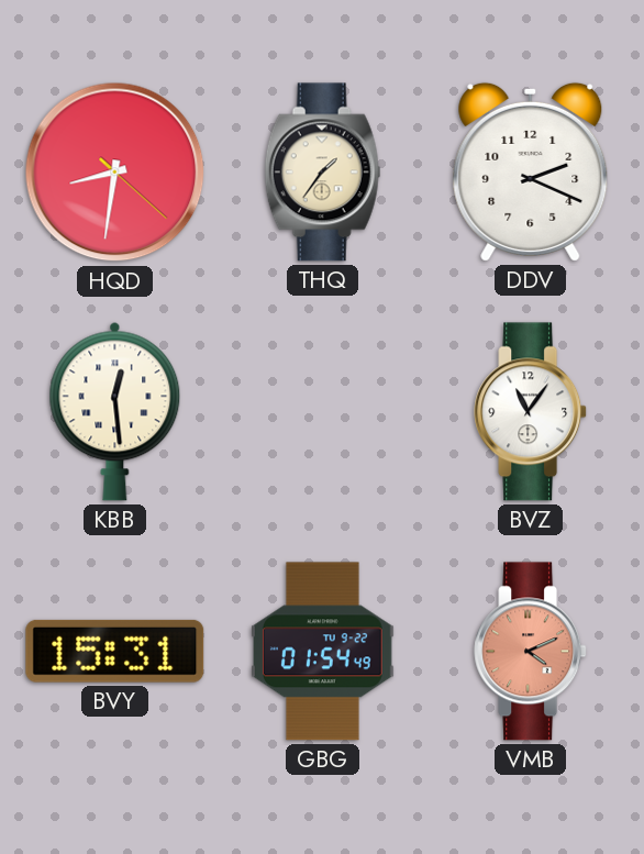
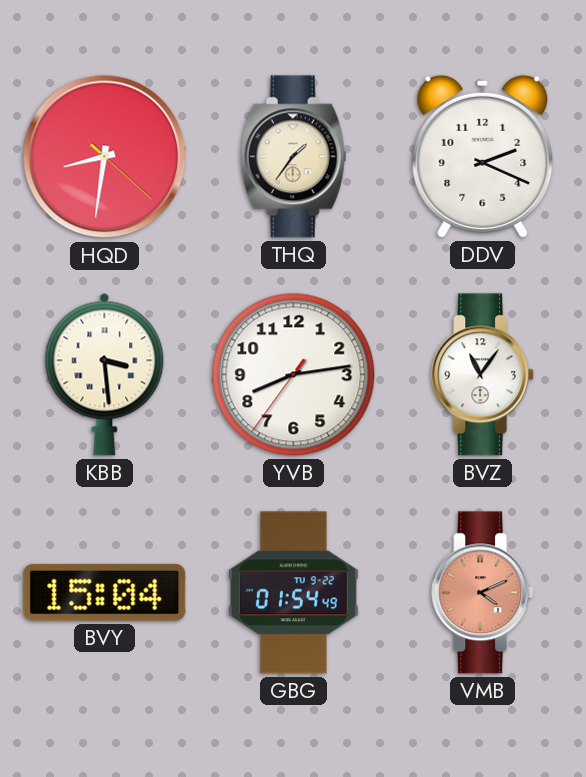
KBB: 12:29 -> 3:29
YVB: none -> 8:13
BVY: 15:31 -> 15:04
